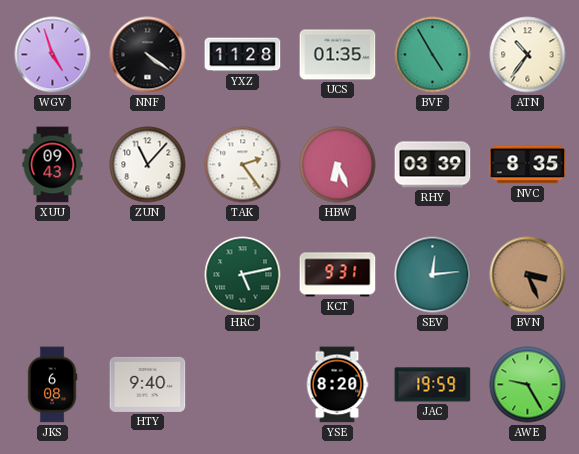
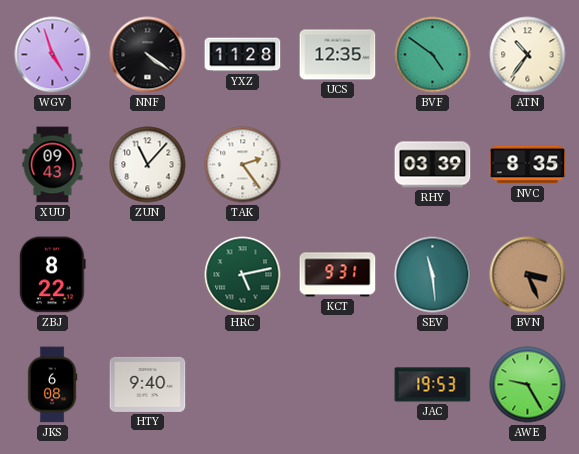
UCS: 01:35 -> 12:35
BVF: 4:55 -> 4:51
HBW: 6:26 -> none
ZBJ: none -> 8:22
SEV: 12:14 -> 11:29
YSE: 8:20 -> none
JAC: 19:59 -> 19:53
